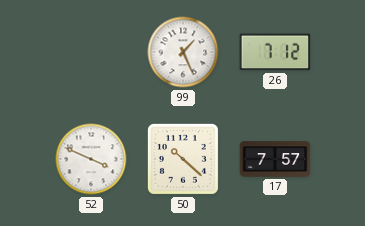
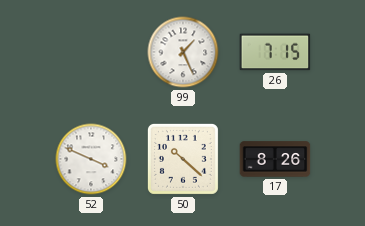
26: 7:12 -> 7:15
17: 7:57 -> 8:26
